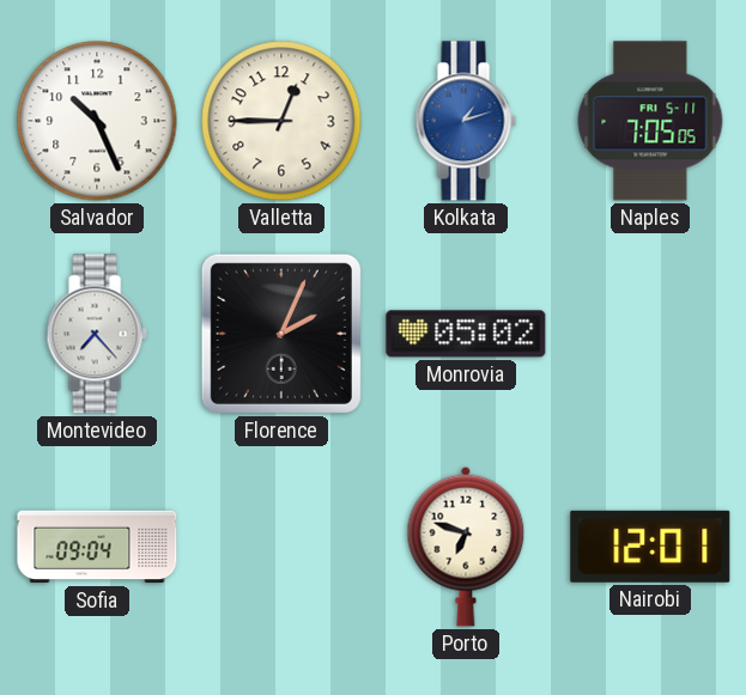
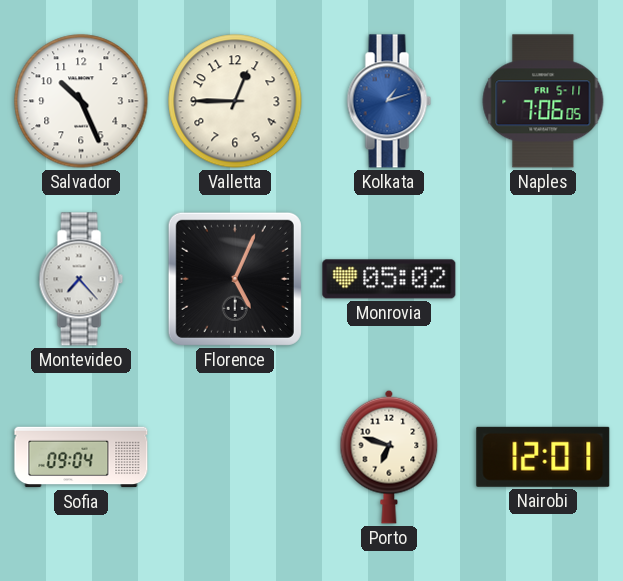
Naples: 7:05 -> 7:06
Florence: 2:04 -> 5:04
